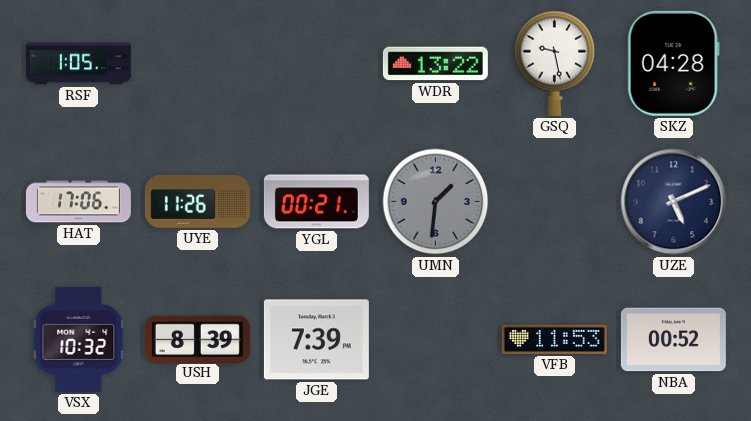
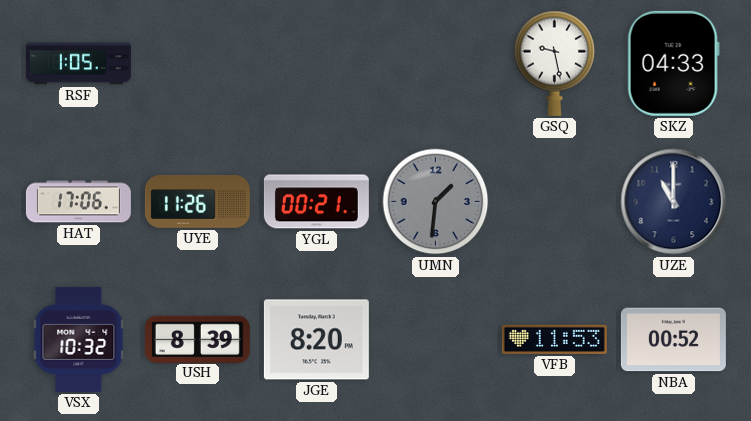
WDR: 13:22 -> none
SKZ: 04:28 -> 04:33
UZE: 5:11 -> 11:00
JGE: 7:39 -> 8:20
